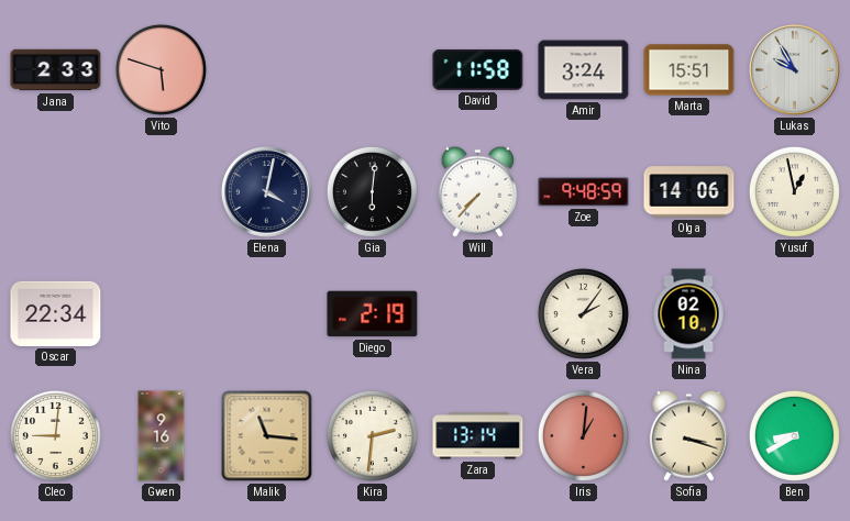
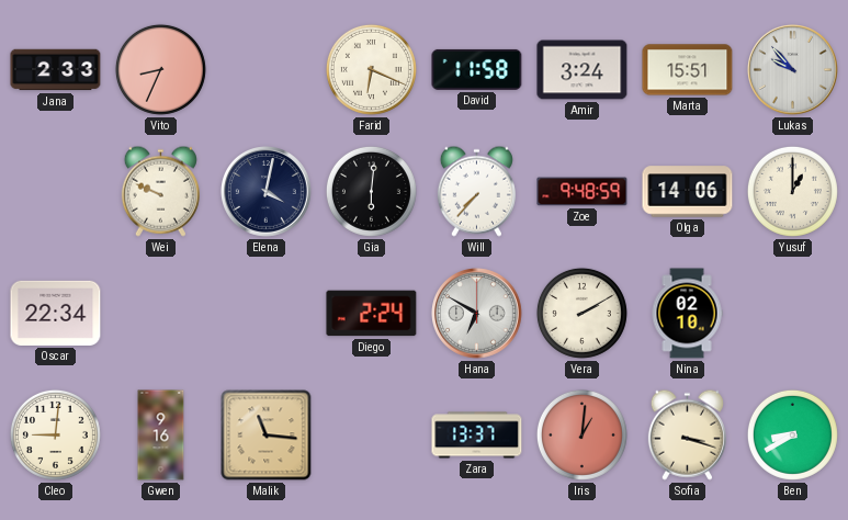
Vito: 5:48 -> 8:34
Farid: none -> 6:19
Lukas: 9:55 -> 9:53
Wei: none -> 9:49
Yusuf: 12:58 -> 1:00
Diego: 2:19 -> 2:24
Hana: none -> 6:50
Vera: 2:06 -> 2:10
Kira: 2:31 -> none
Zara: 13:14 -> 13:37
